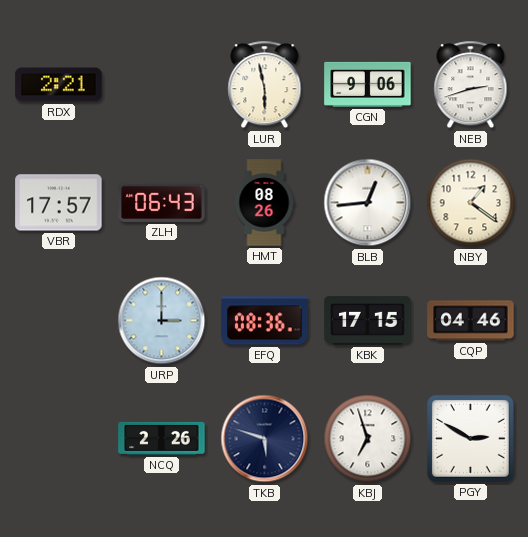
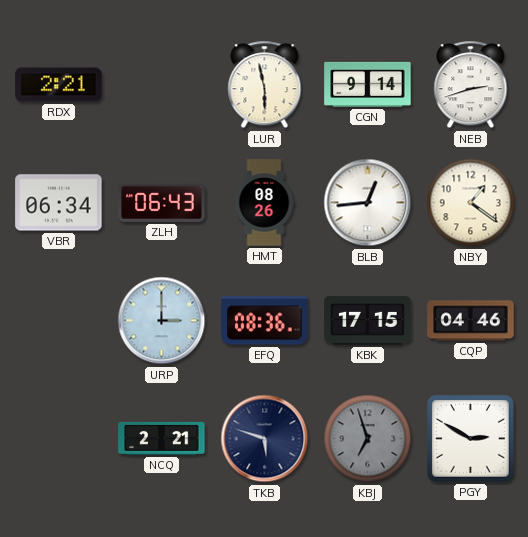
CGN: 9:06 -> 9:14
VBR: 17:57 -> 06:34
NCQ: 2:26 -> 2:21
KBJ dial: white -> grey
